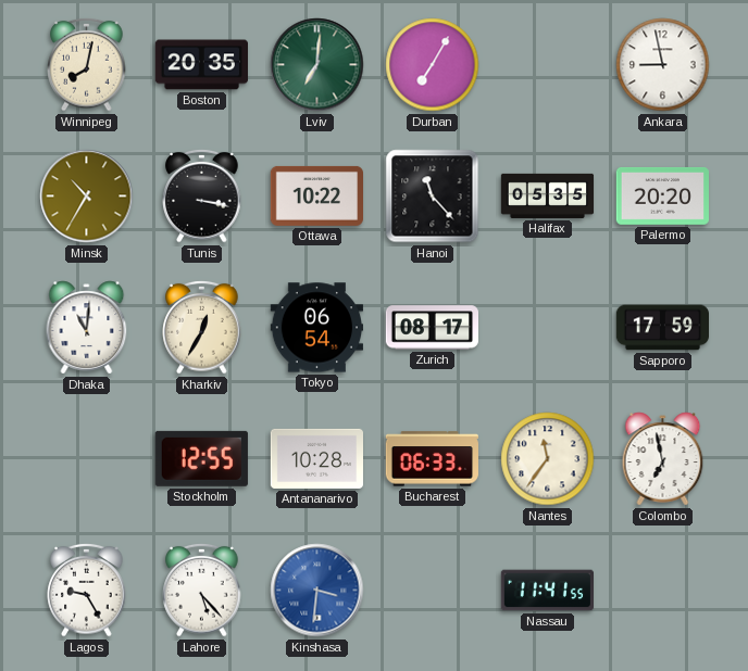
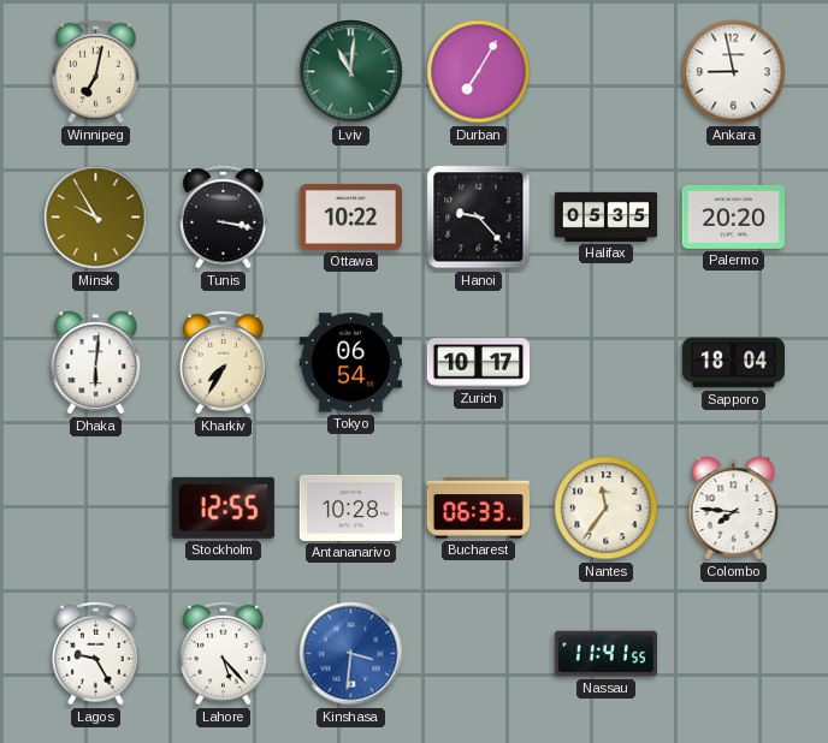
Winnipeg: 8:02 -> 7:02
Boston: 20:35 -> none
Lviv: 7:01 -> 11:01
Minsk: 10:35 -> 9:55
Hanoi: 11:23 -> 9:23
Dhaka: 11:01 -> 6:01
Kharkiv: 12:35 -> 7:35
Zurich: 08:17 -> 10:17
Sapporo: 17:59 -> 18:04
Colombo: 6:58 -> 7:46
